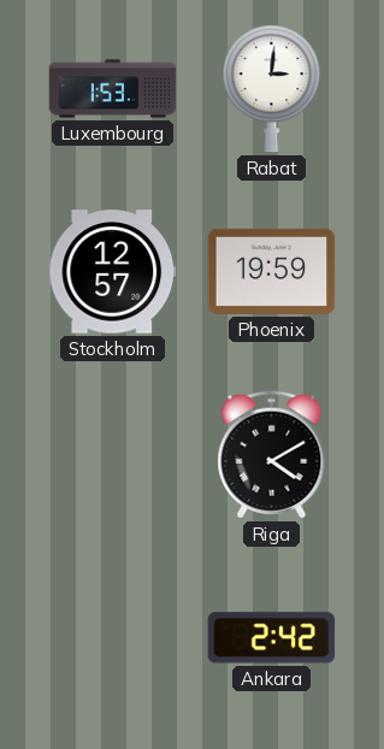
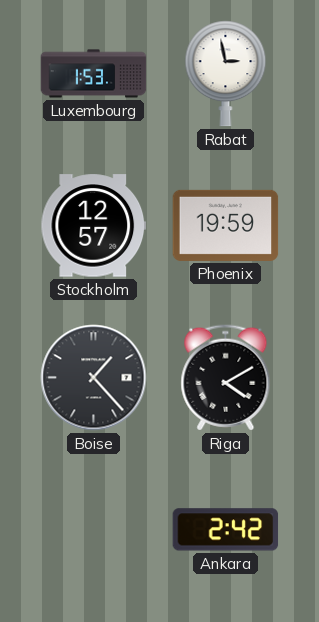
Rabat: 3:01 -> 2:58
Boise: none -> 1:23
